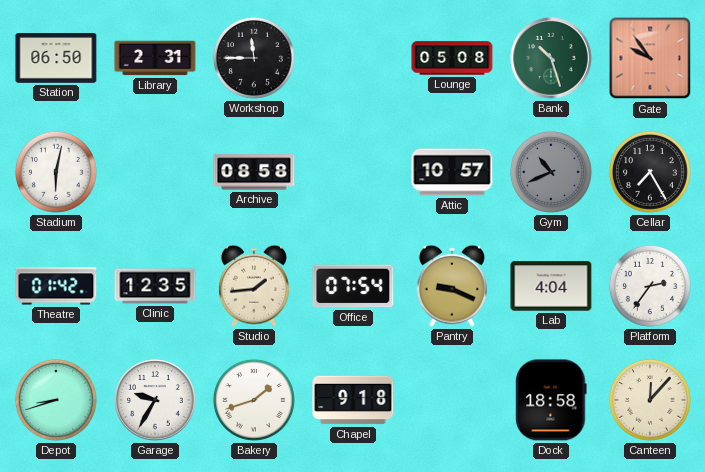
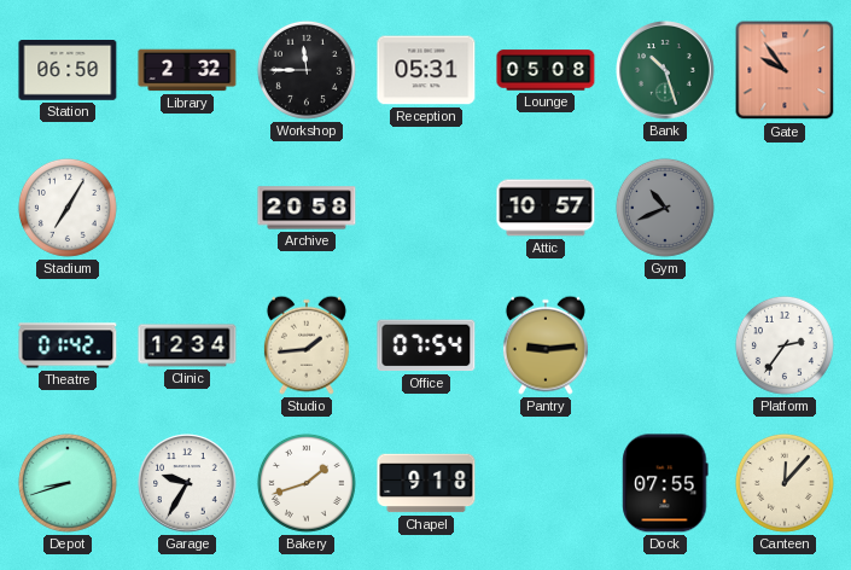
Library: 2:31 -> 2:32
Reception: none -> 05:31
Stadium: 6:02 -> 7:05
Archive: 08:58 -> 20:58
Cellar: 7:25 -> none
Clinic: 12:35 -> 12:34
Pantry: 9:19 -> 9:14
Lab: 4:04 -> none
Dock: 18:58 -> 07:55
